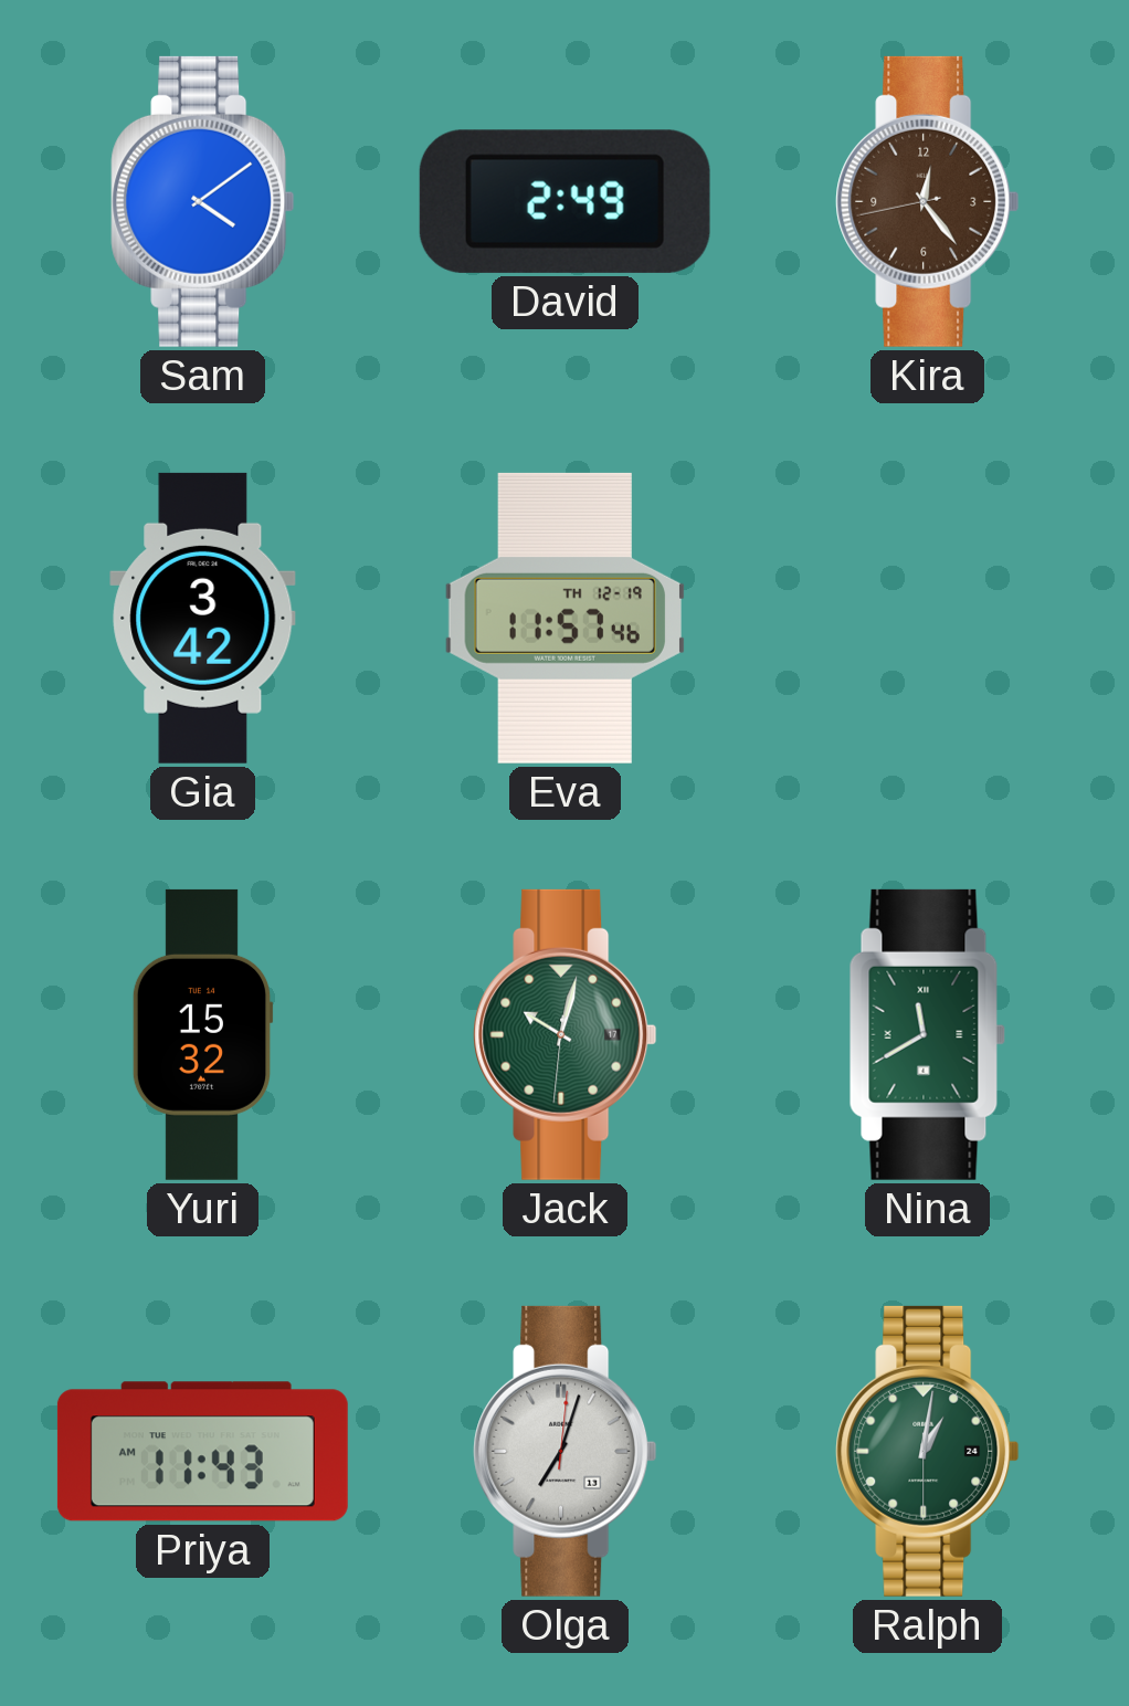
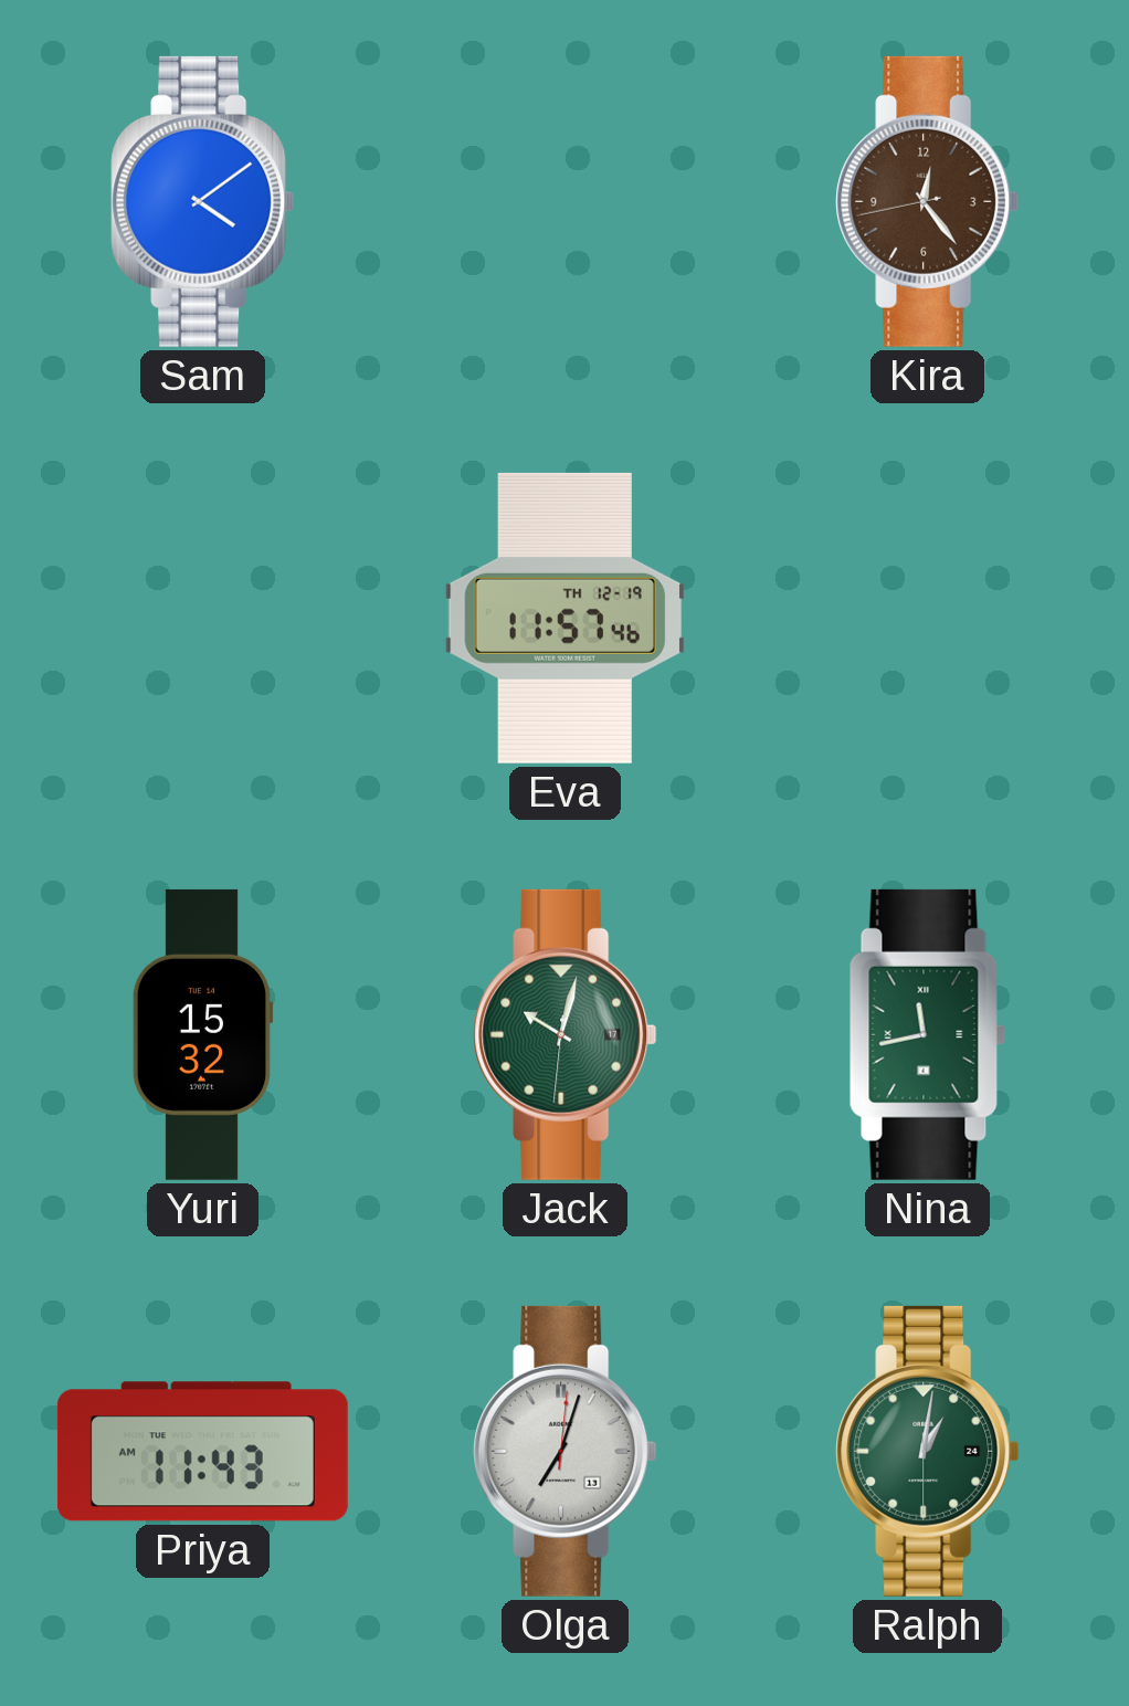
David: 2:49 -> none
Gia: 3:42 -> none
Nina: 11:40 -> 11:43
